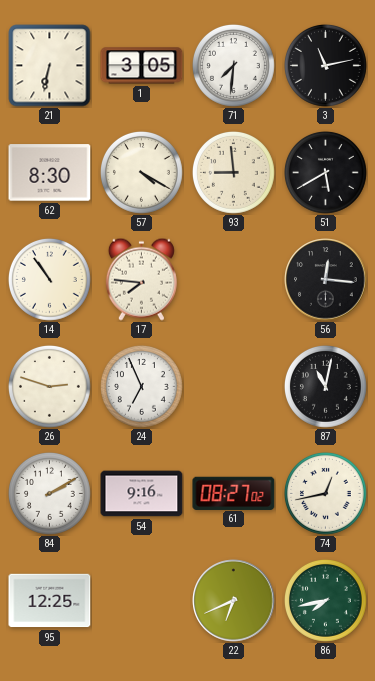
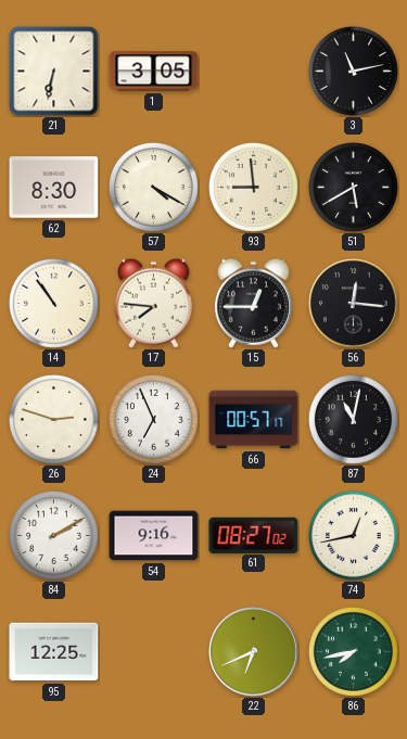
71: 7:31 -> none
15: none -> 12:45
66: none -> 00:57
